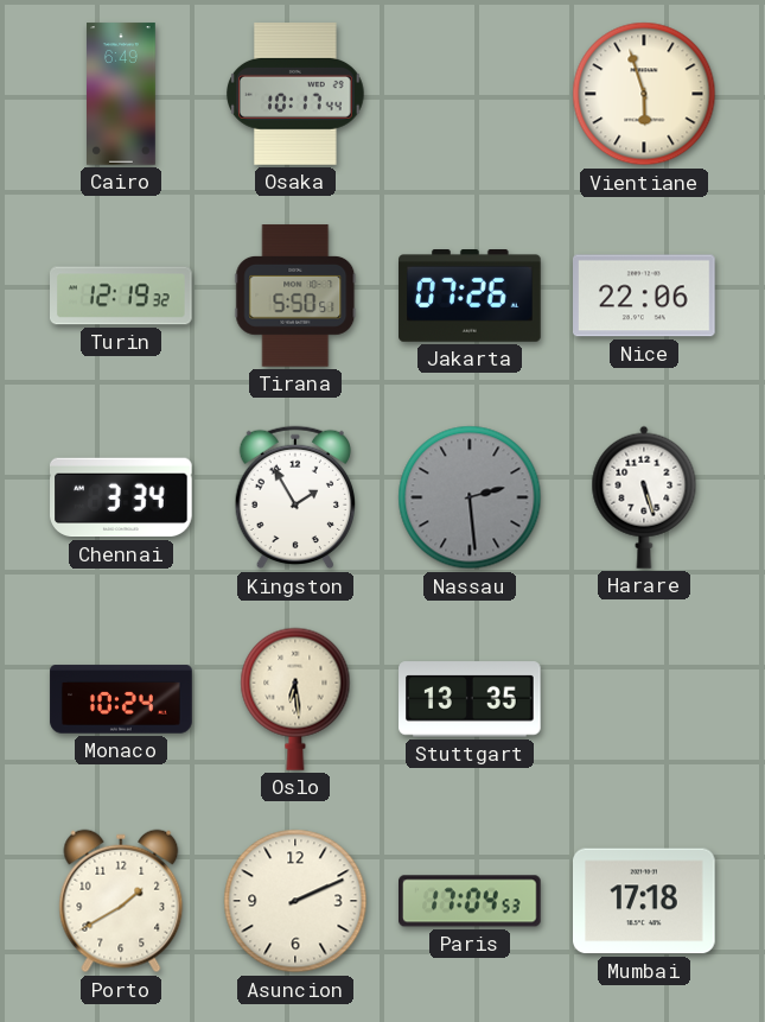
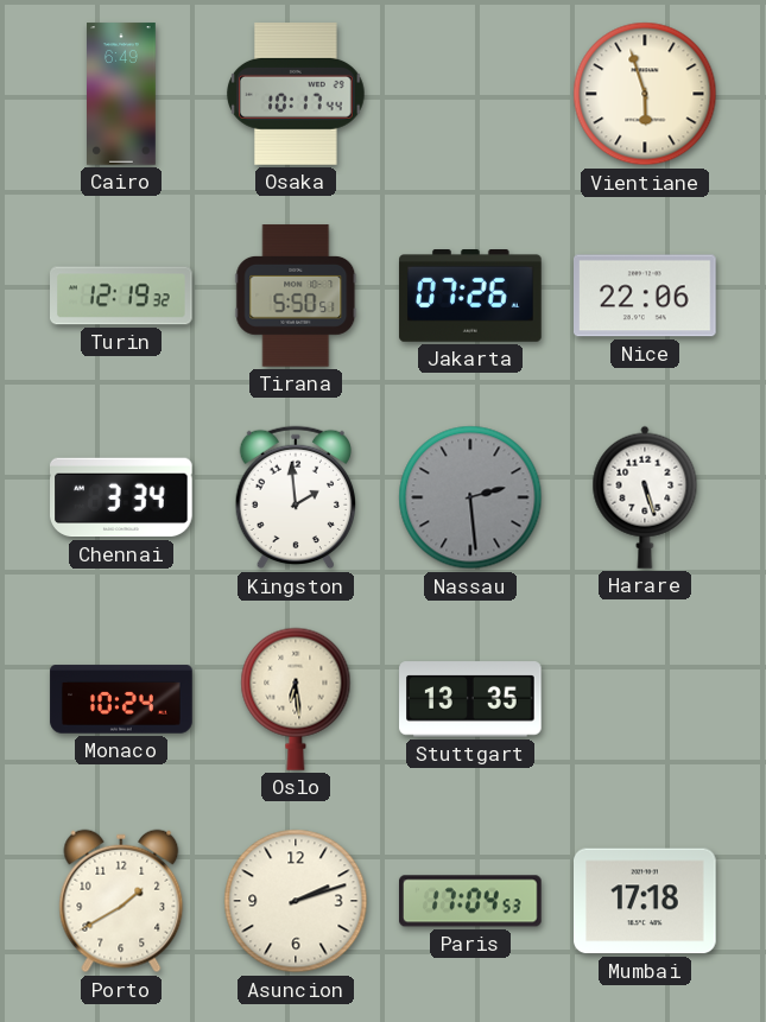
Kingston: 1:55 -> 1:59
Asuncion: 2:11 -> 2:12
